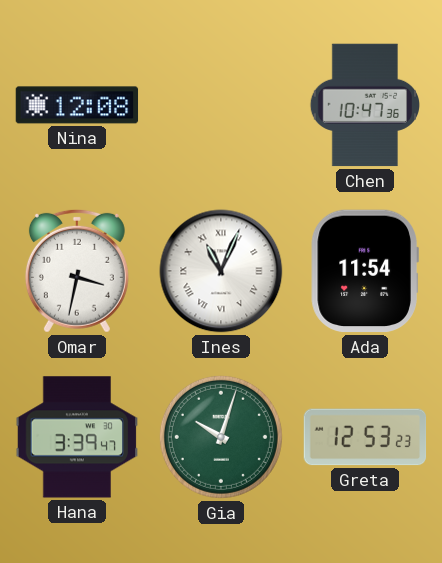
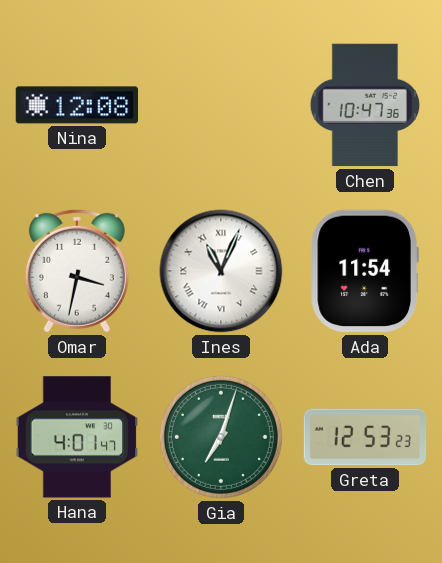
Hana: 3:39 -> 4:01
Gia: 10:03 -> 7:03
